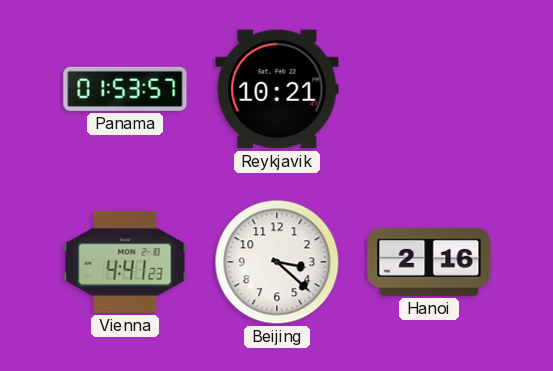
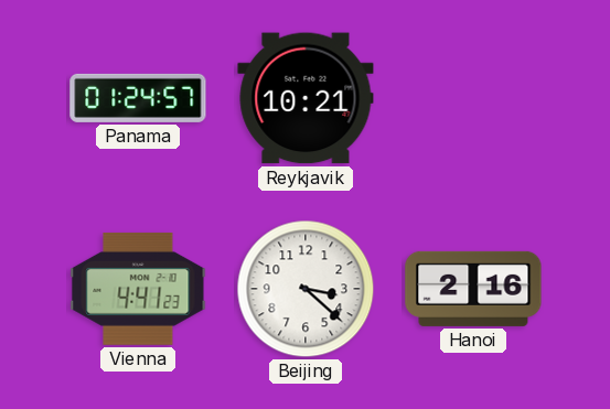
Panama: 01:53 -> 01:24
